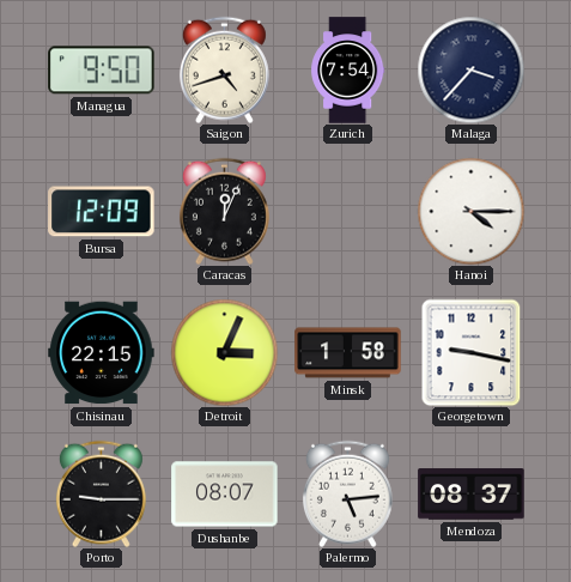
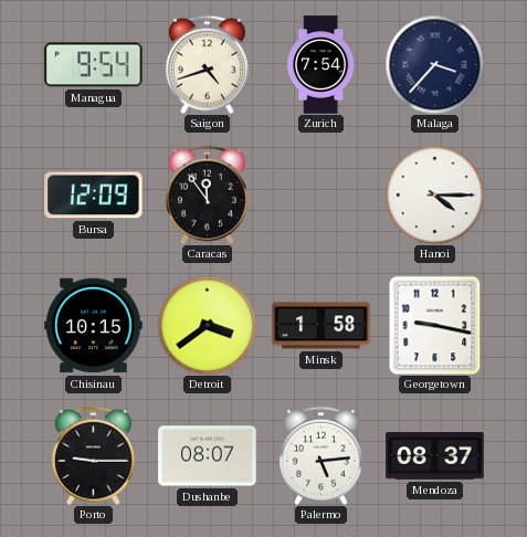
Managua: 9:50 -> 9:54
Caracas: 12:04 -> 11:54
Chisinau: 22:15 -> 10:15
Detroit: 3:04 -> 3:39
